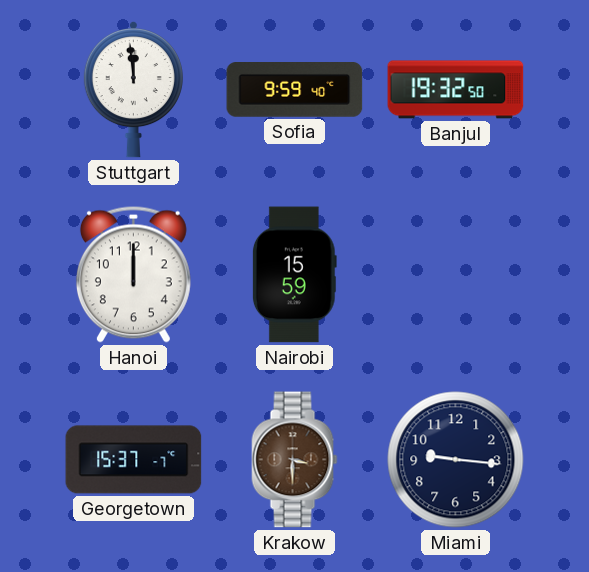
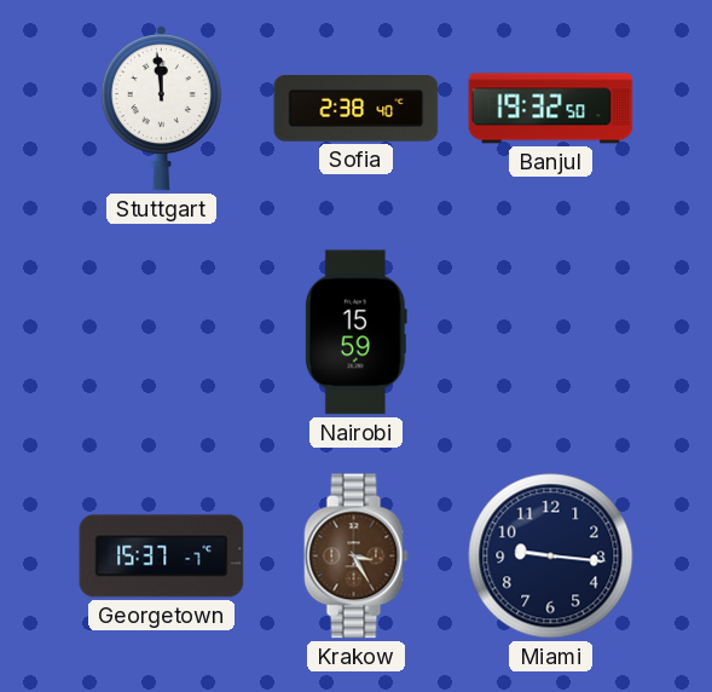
Sofia: 9:59 -> 2:38
Hanoi: 12:00 -> none
Krakow: 3:30 -> 3:25
